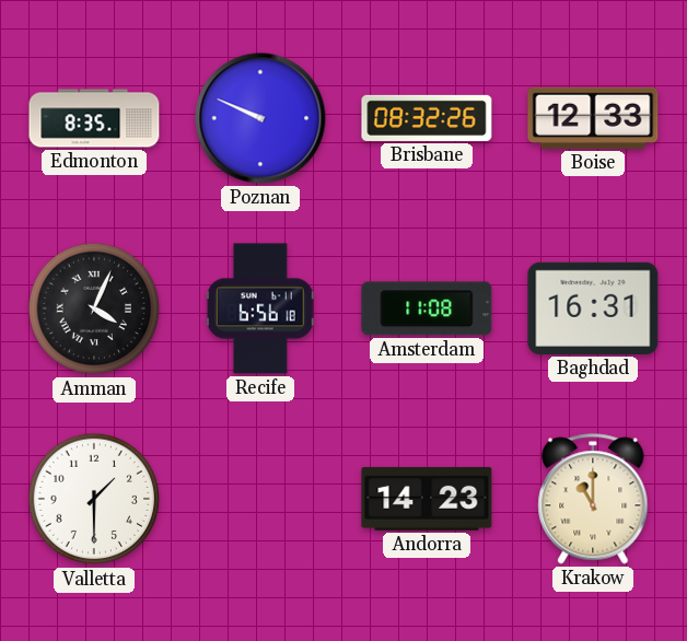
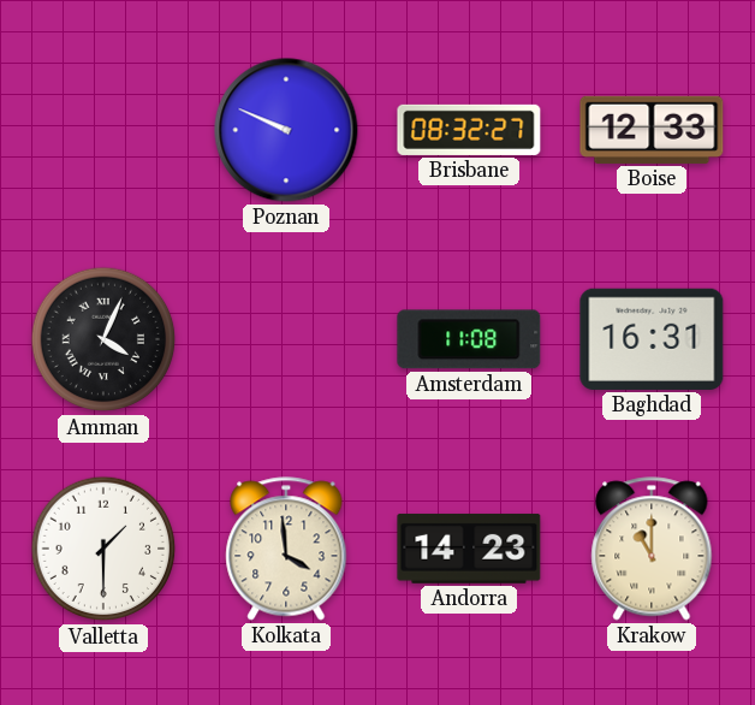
Edmonton: 8:35 -> none
Brisbane: 08:32:26 -> 08:32:27
Recife: 6:56 -> none
Kolkata: none -> 3:59
